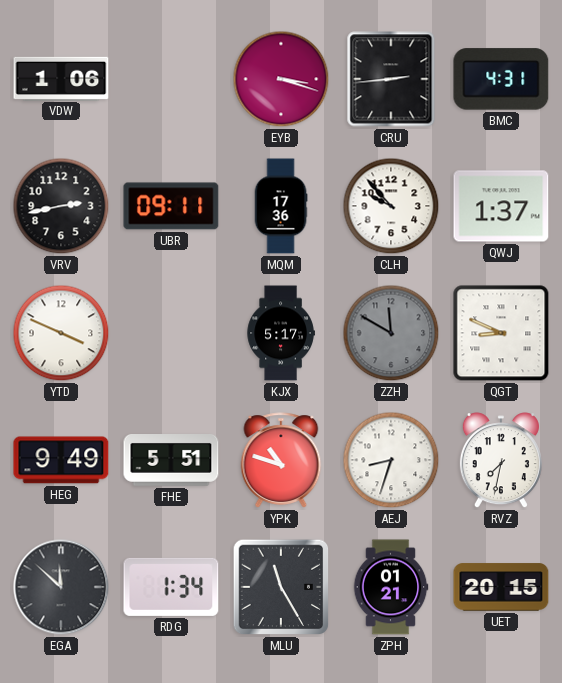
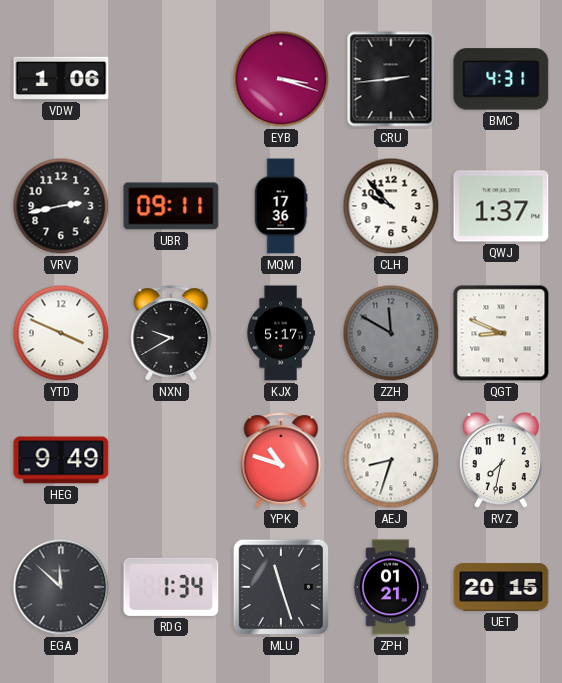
NXN: none -> 9:40
FHE: 5:51 -> none
MLU: 11:25 -> 11:27
